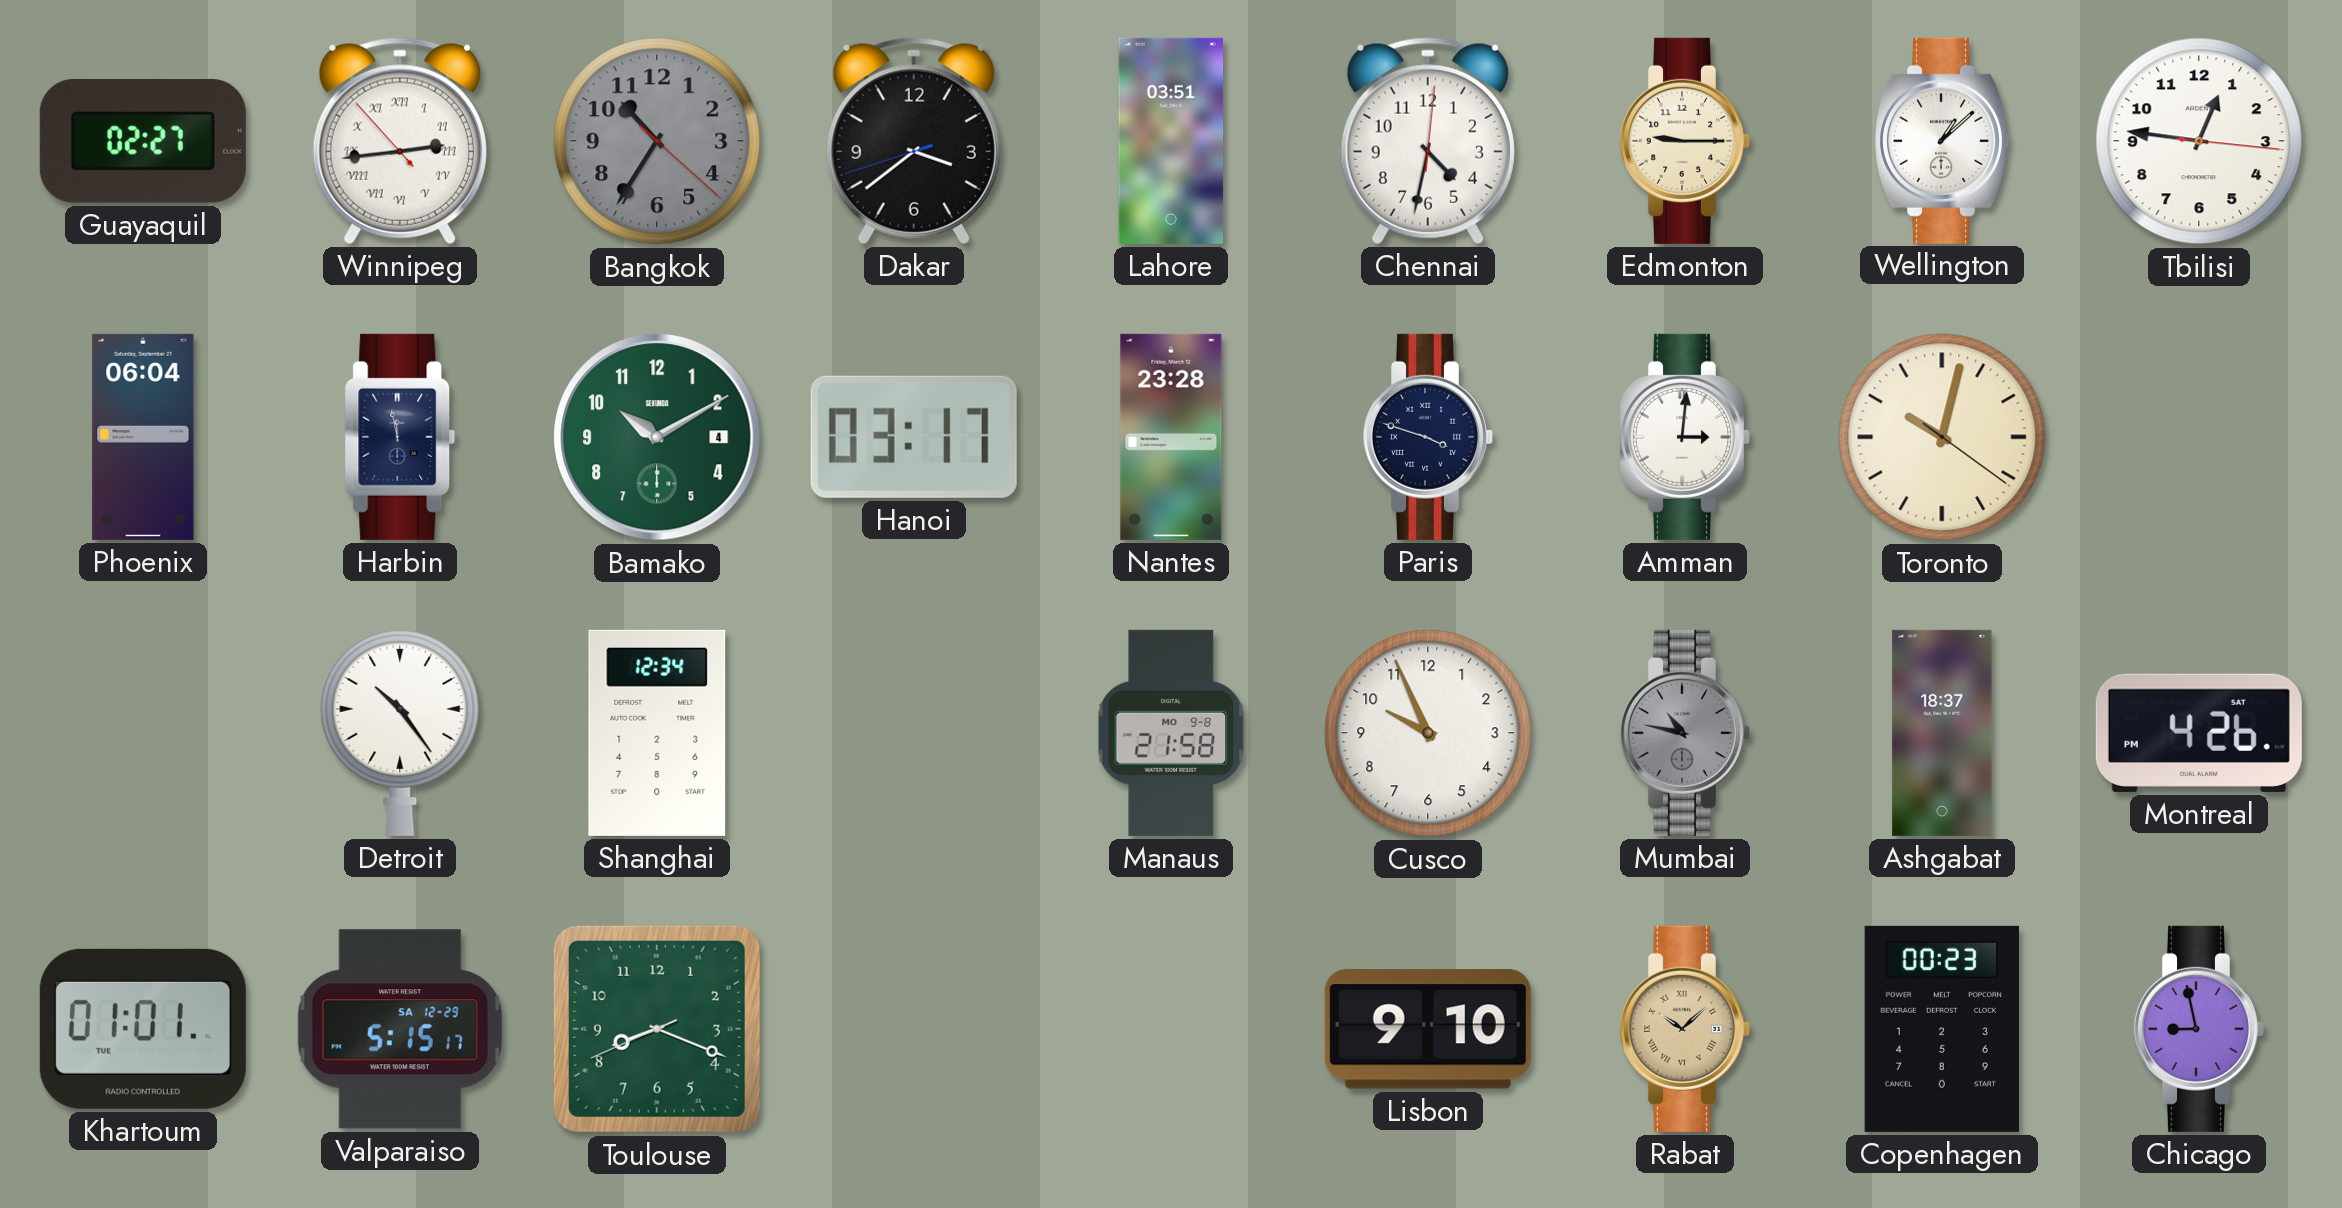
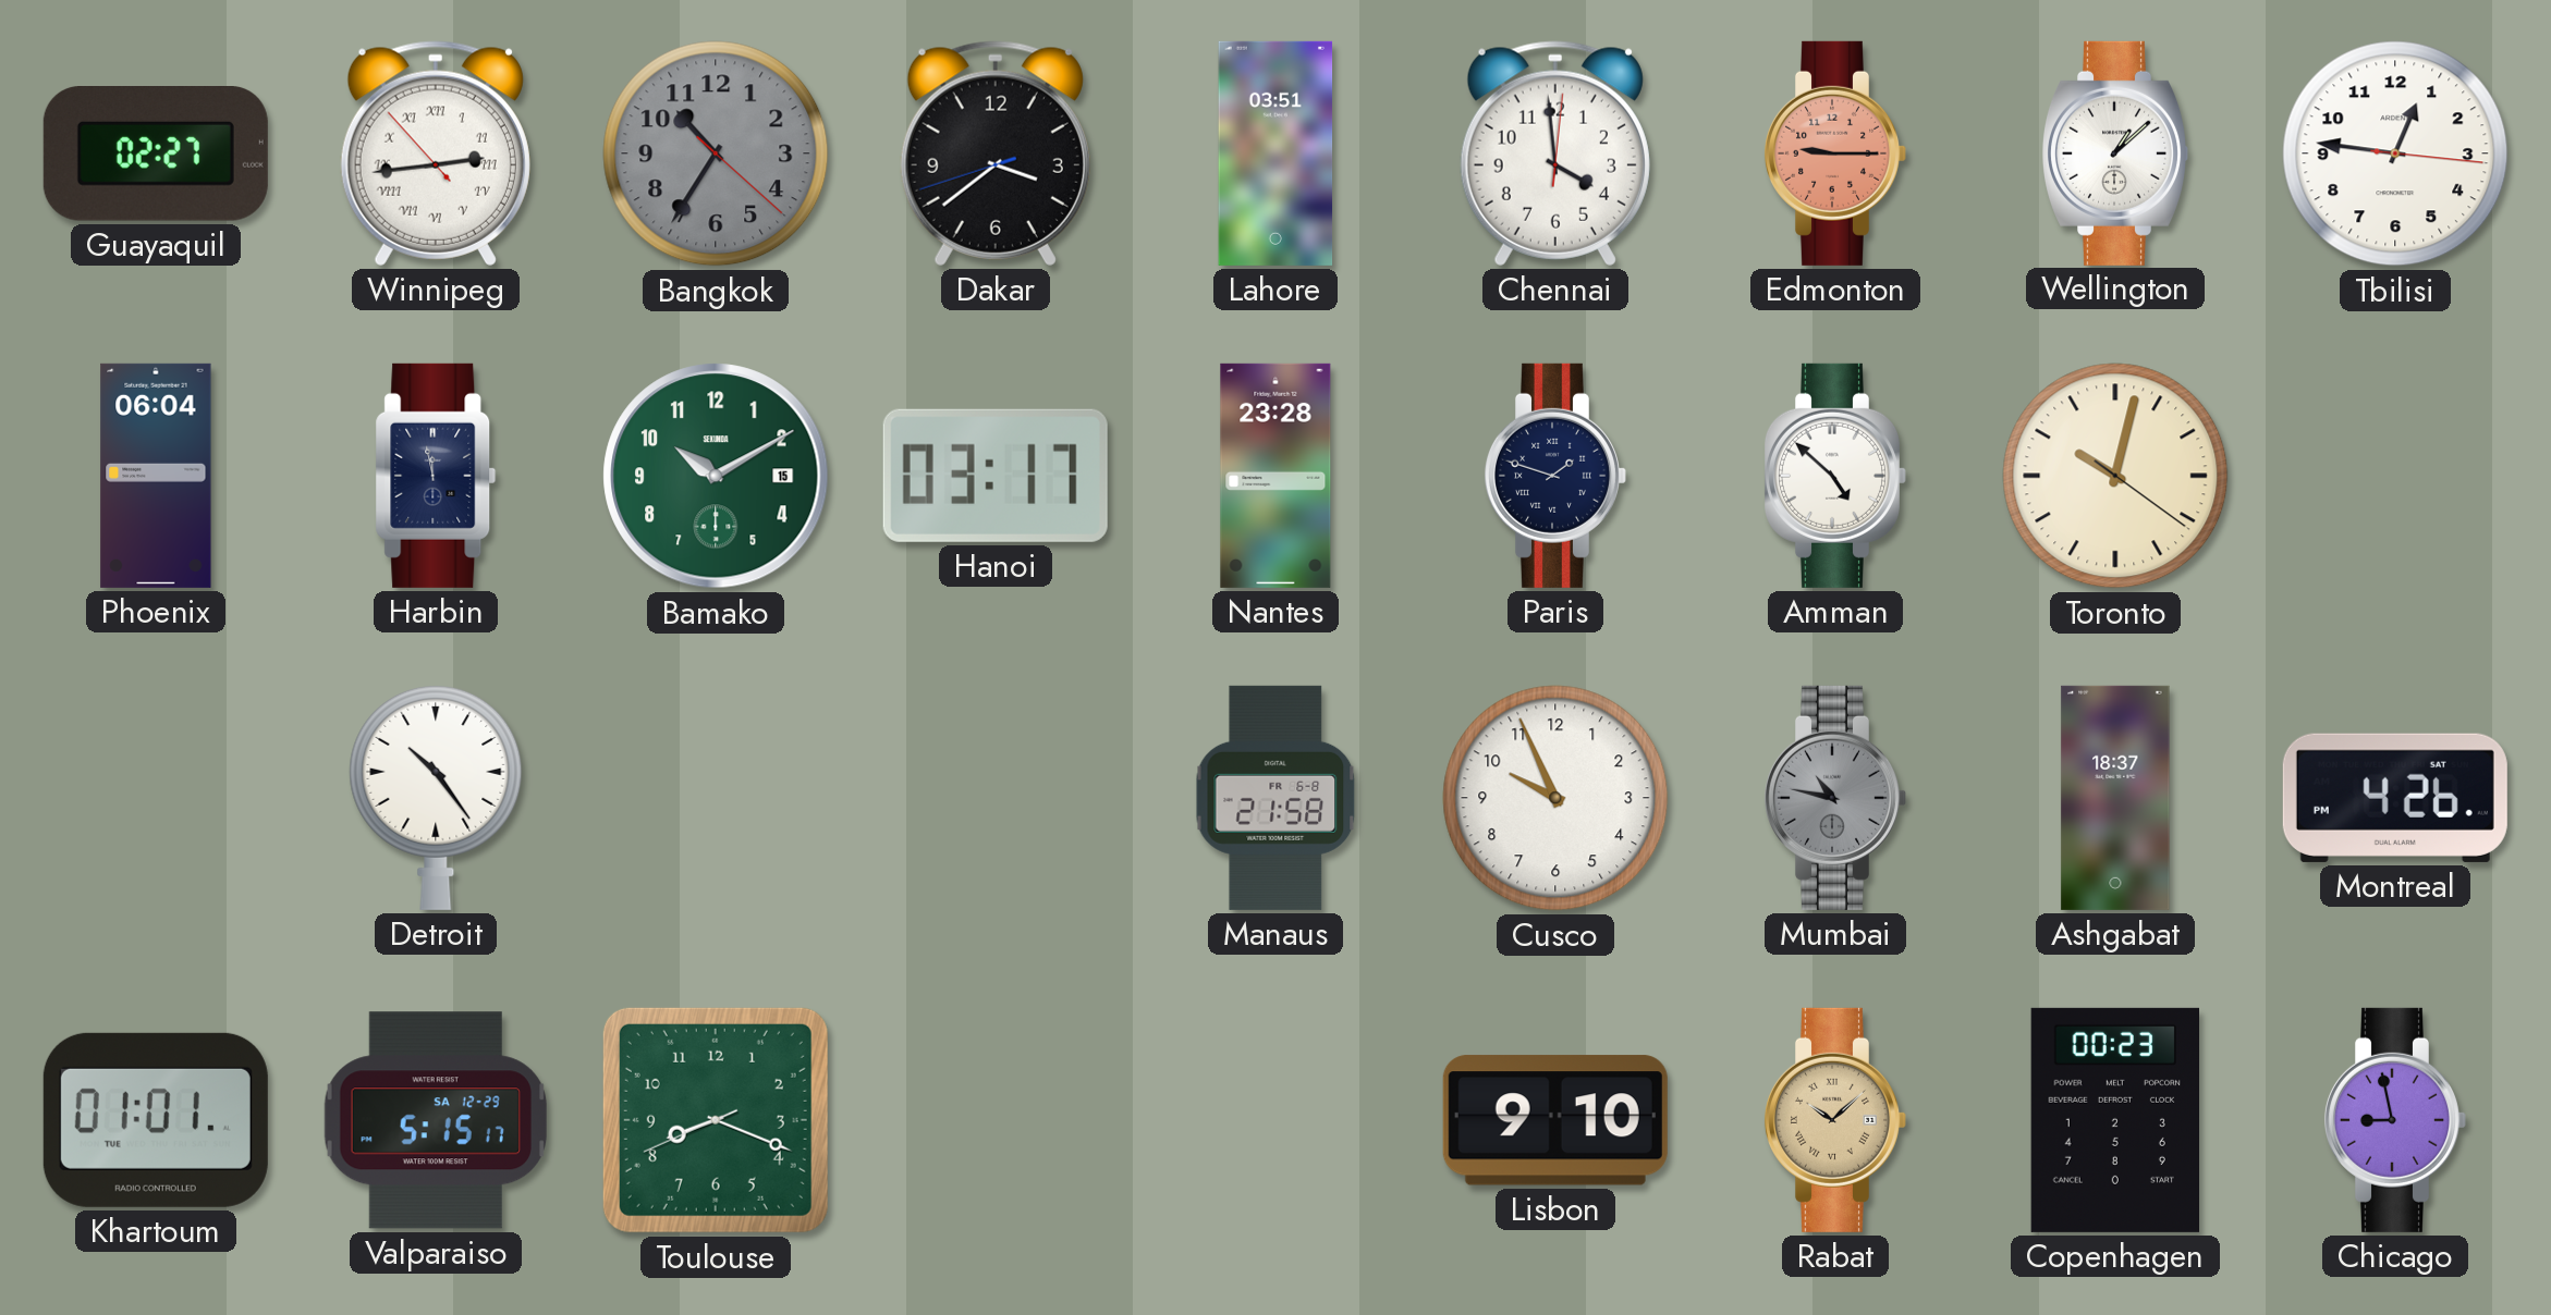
Chennai: 4:32 -> 3:59
Edmonton dial: cream -> salmon
Bamako date: 4 -> 15
Paris: 3:48 -> 1:48
Amman: 3:01 -> 4:52
Shanghai: 12:34 -> none
Manaus date: MO 9-8 -> FR 6-8
